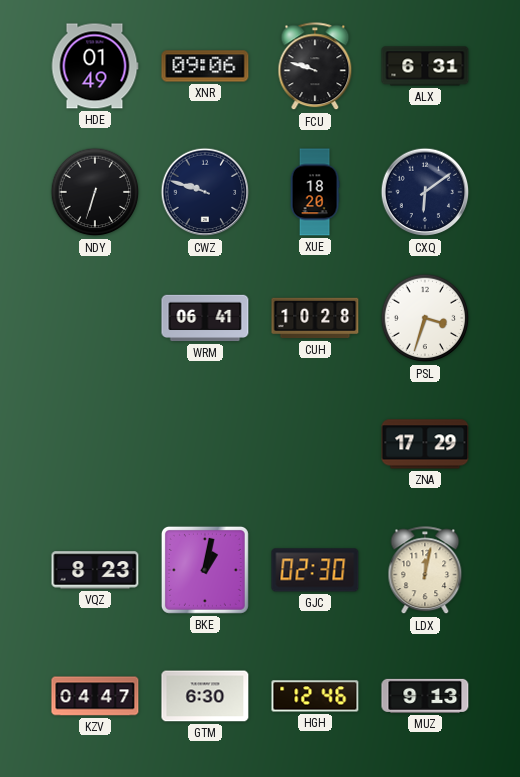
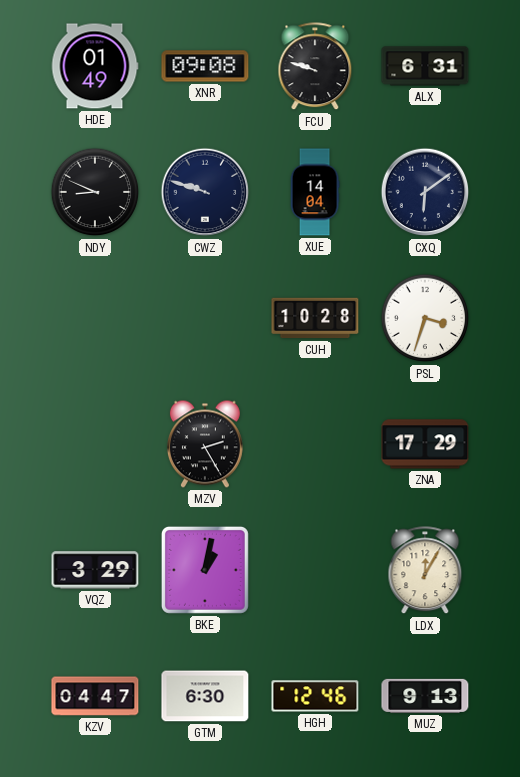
XNR: 09:06 -> 09:08
NDY: 6:33 -> 8:49
XUE: 18:20 -> 14:04
WRM: 06:41 -> none
MZV: none -> 2:25
VQZ: 8:23 -> 3:29
GJC: 02:30 -> none
LDX: 12:02 -> 12:05
